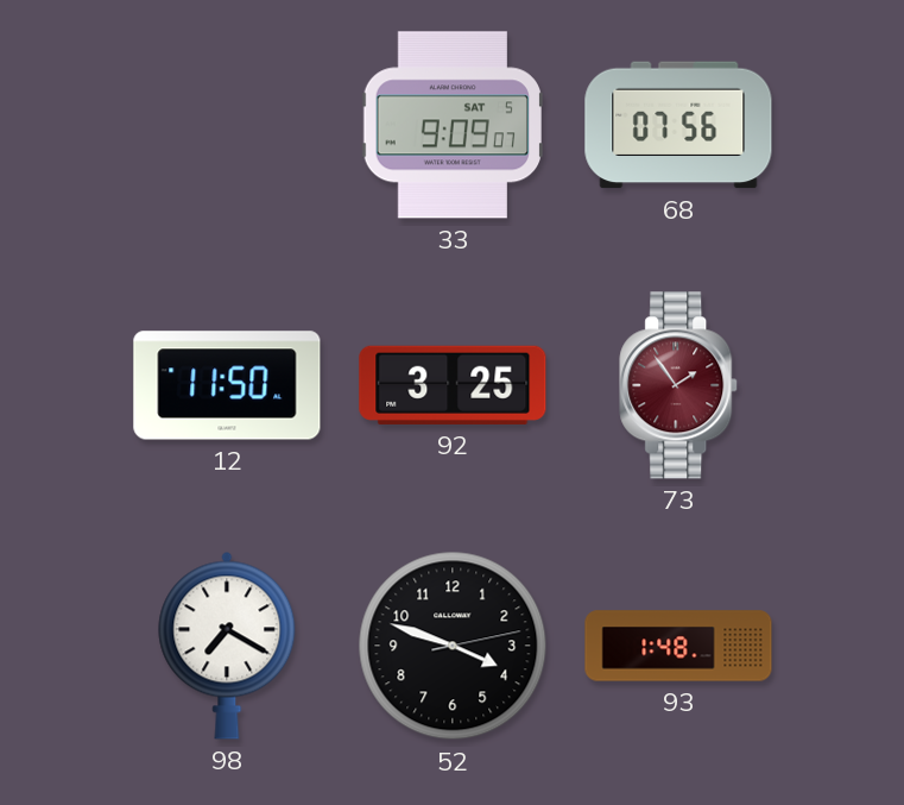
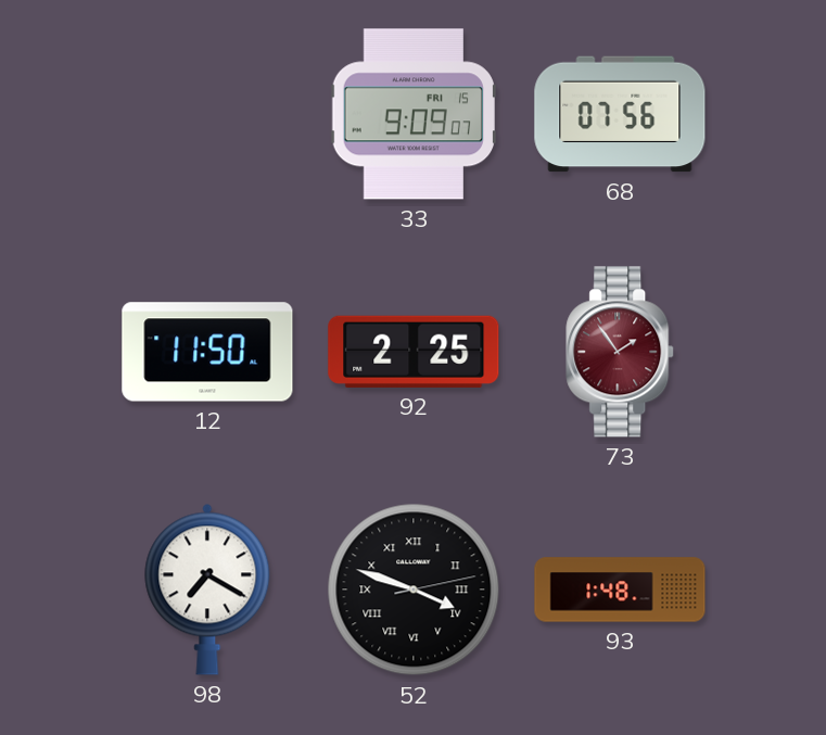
33 date: SAT 5 -> FRI 15
92: 3:25 -> 2:25
52 numerals: Arabic -> Roman
